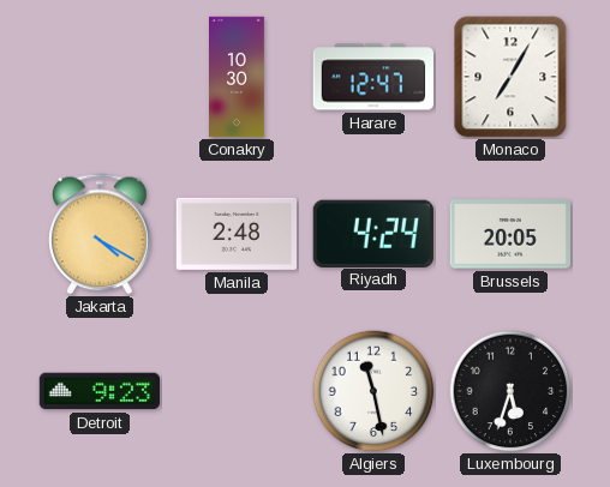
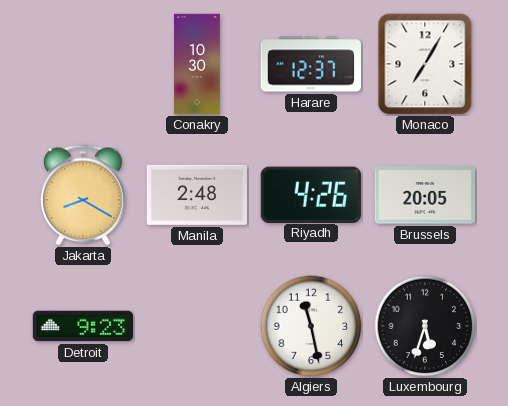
Harare: 12:47 -> 12:37
Jakarta: 4:20 -> 8:20
Riyadh: 4:24 -> 4:26
